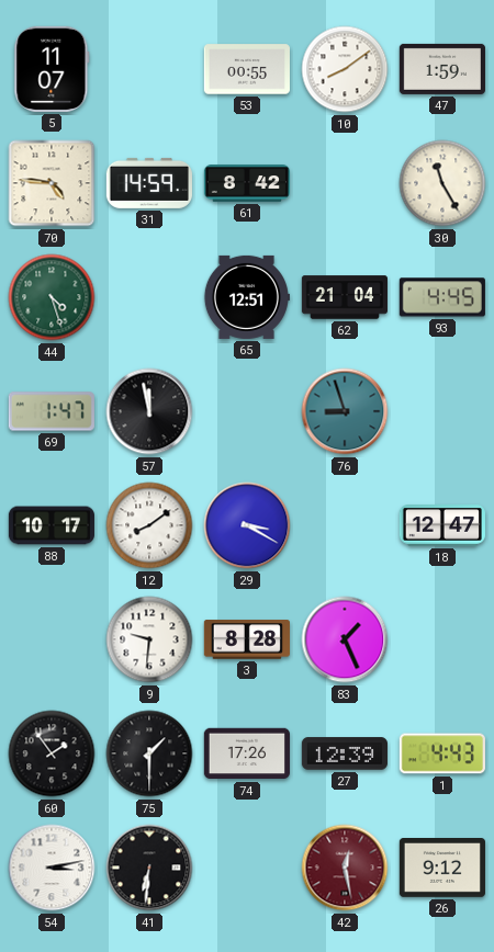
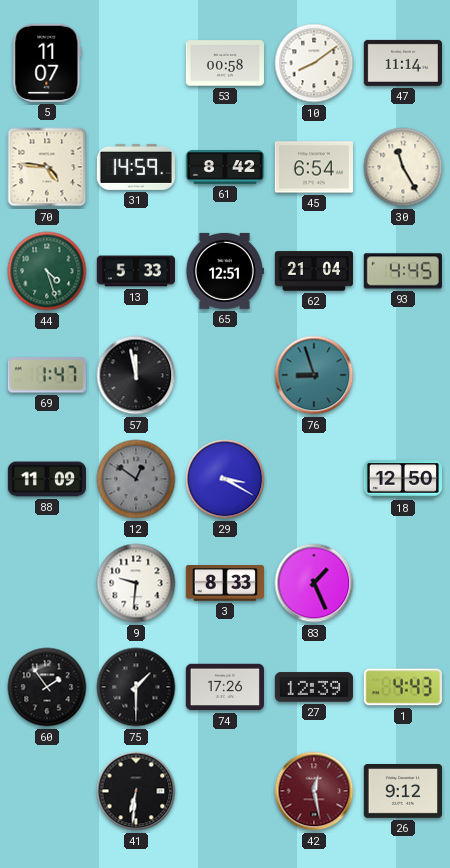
53: 00:55 -> 00:58
47: 1:59 -> 11:14
45: none -> 6:54
13: none -> 5:33
88: 10:17 -> 11:09
12: 8:09 -> 12:51
12 dial: white -> grey
18: 12:47 -> 12:50
3: 8:28 -> 8:33
54: 3:13 -> none
